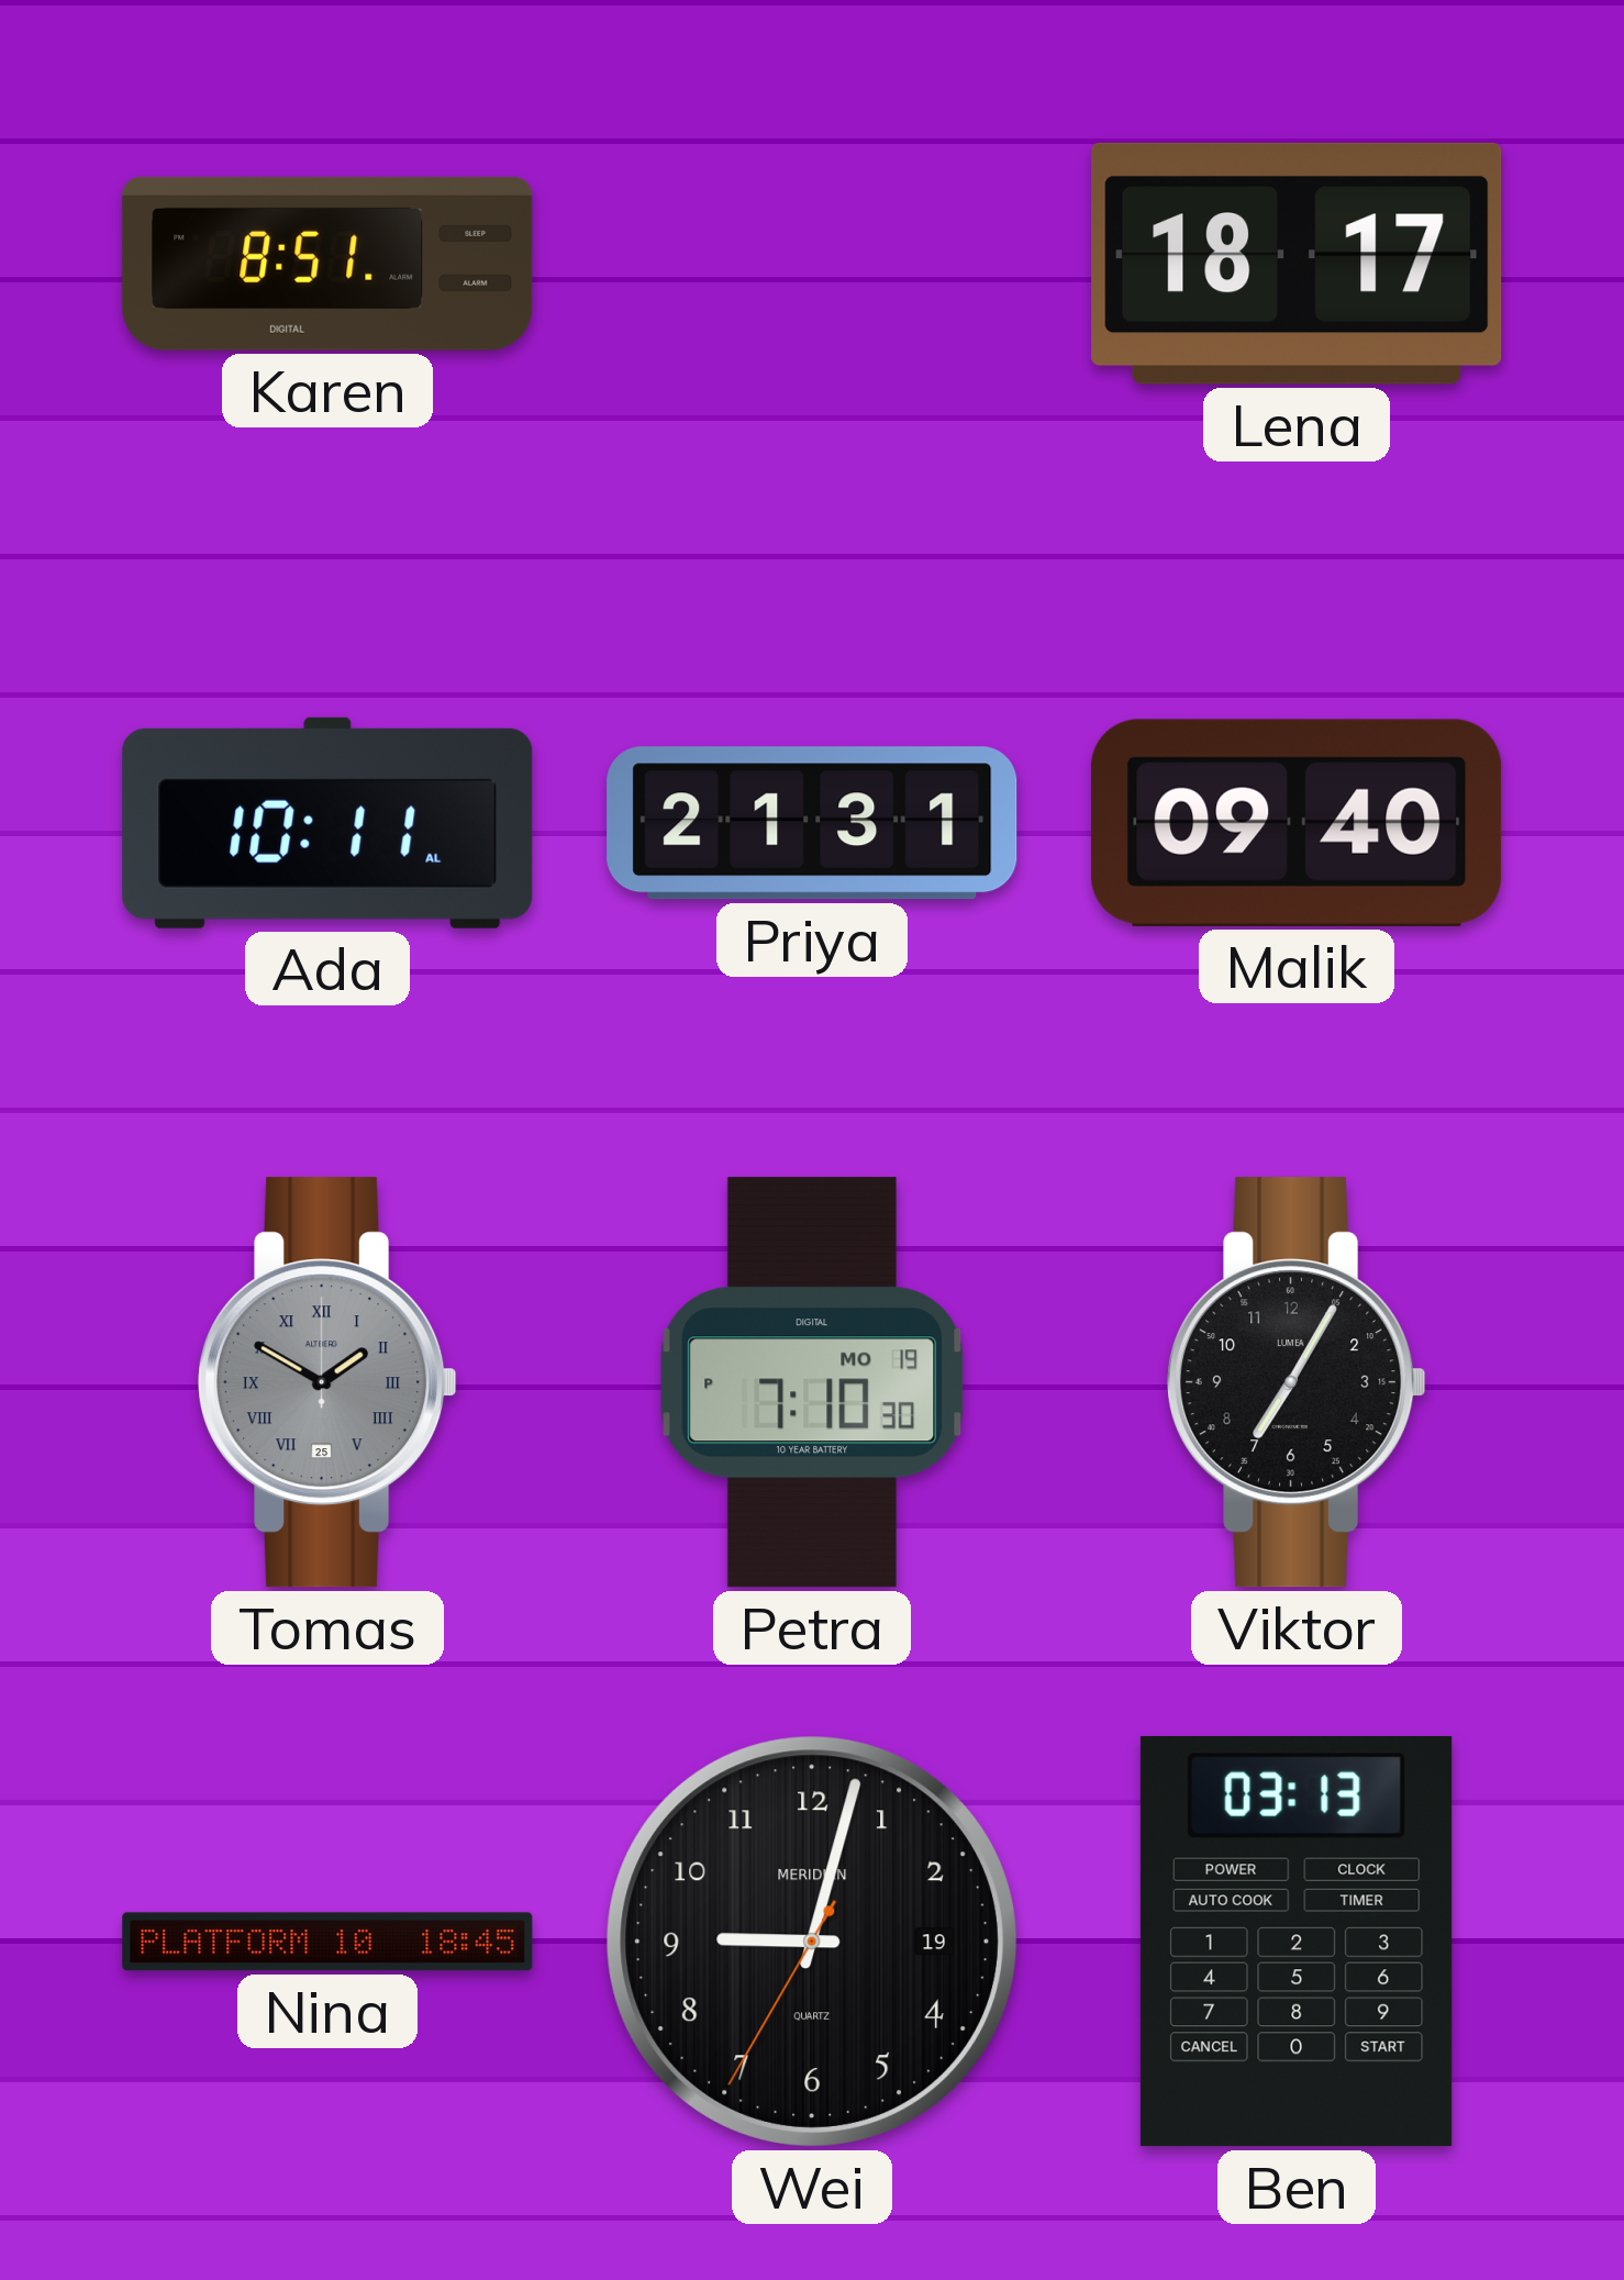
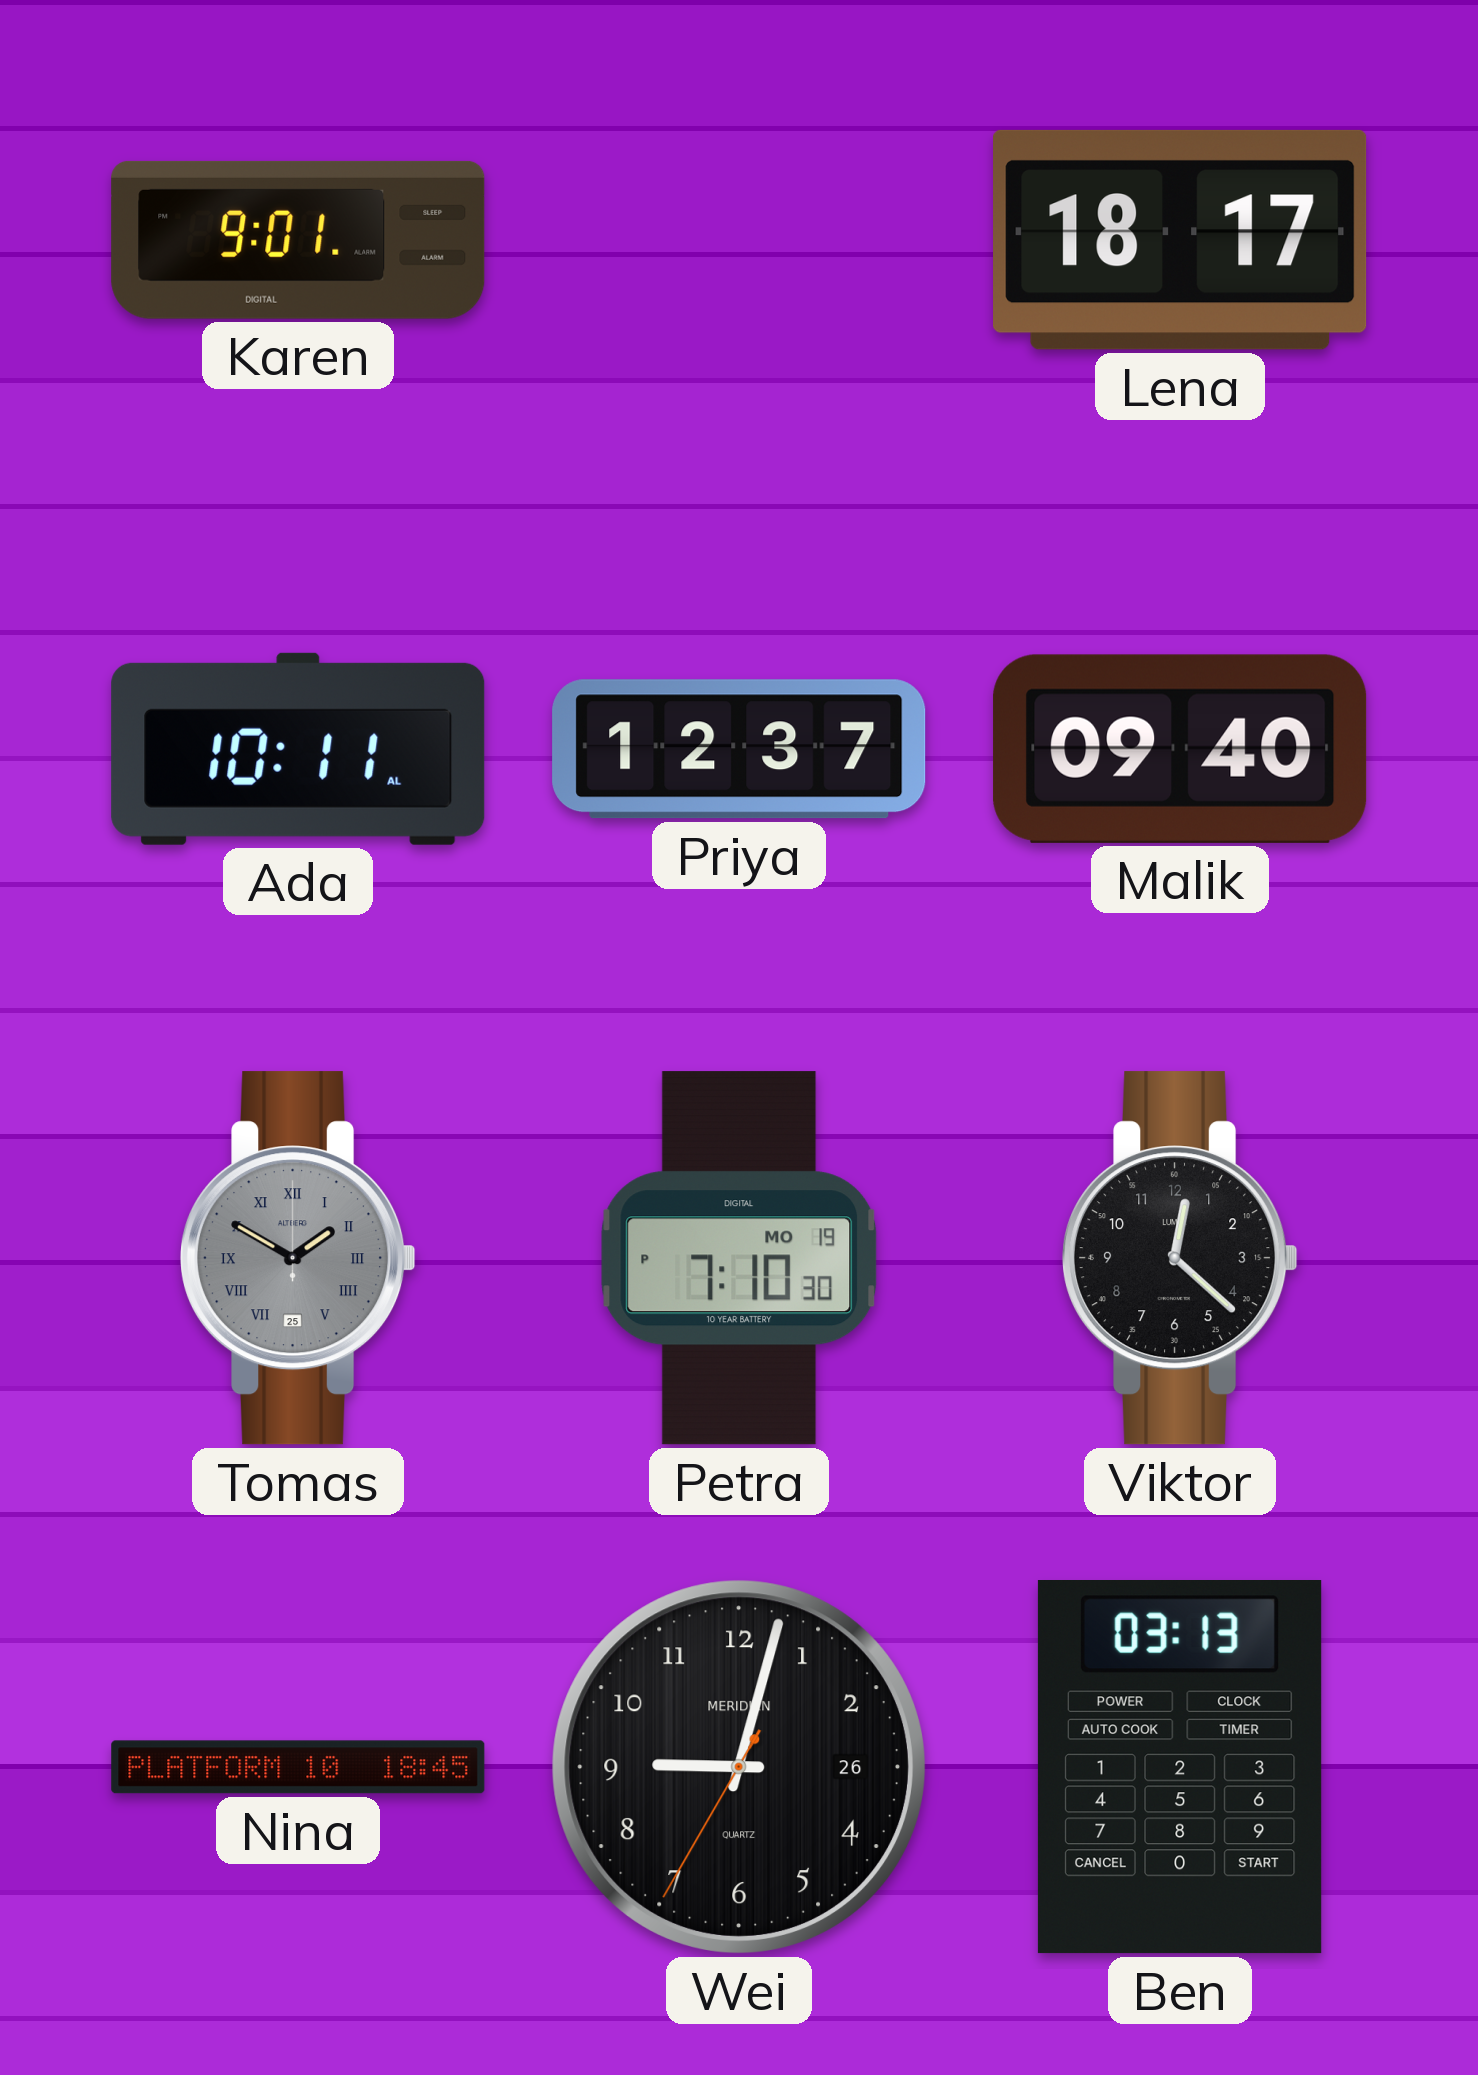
Karen: 8:51 -> 9:01
Priya: 21:31 -> 12:37
Viktor: 7:05 -> 12:22
Wei date: 19 -> 26
